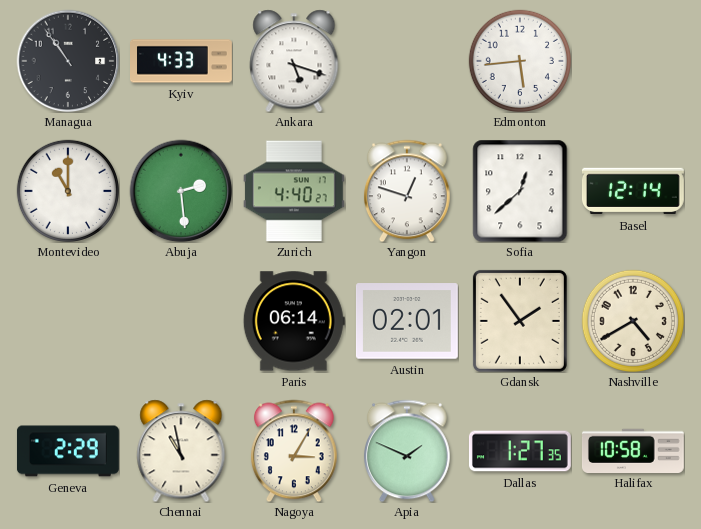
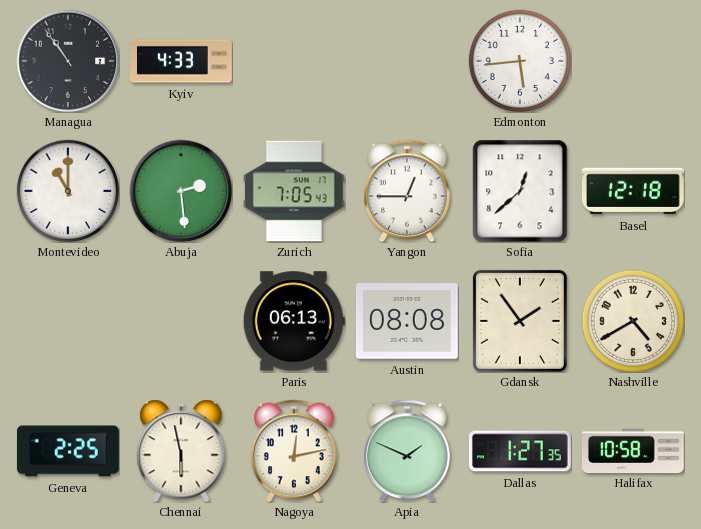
Ankara: 5:18 -> none
Zurich: 4:40 -> 7:05
Yangon: 12:48 -> 12:45
Basel: 12:14 -> 12:18
Paris: 06:14 -> 06:13
Austin: 02:01 -> 08:08
Geneva: 2:29 -> 2:25
Chennai: 10:58 -> 5:58
Nagoya: 3:05 -> 12:13
